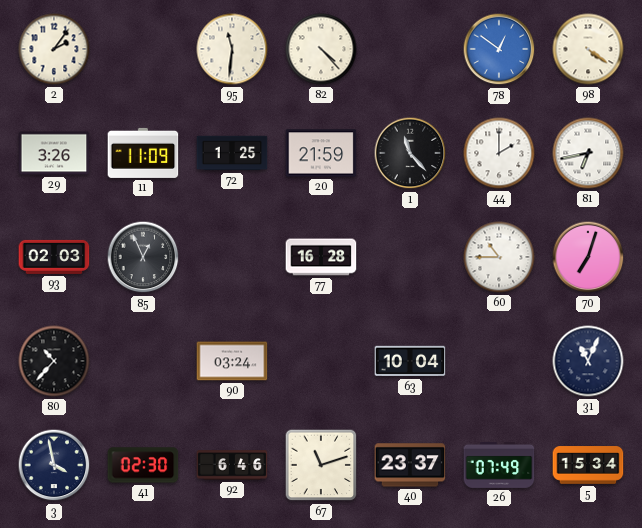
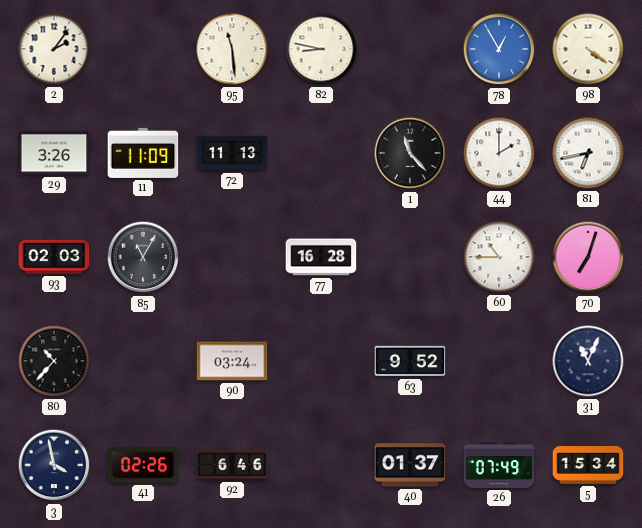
95: 11:31 -> 11:29
82: 4:23 -> 8:47
78: 12:51 -> 12:55
72: 1:25 -> 11:13
20: 21:59 -> none
85: 12:56 -> 11:05
63: 10:04 -> 9:52
41: 02:30 -> 02:26
67: 11:12 -> none
40: 23:37 -> 01:37
